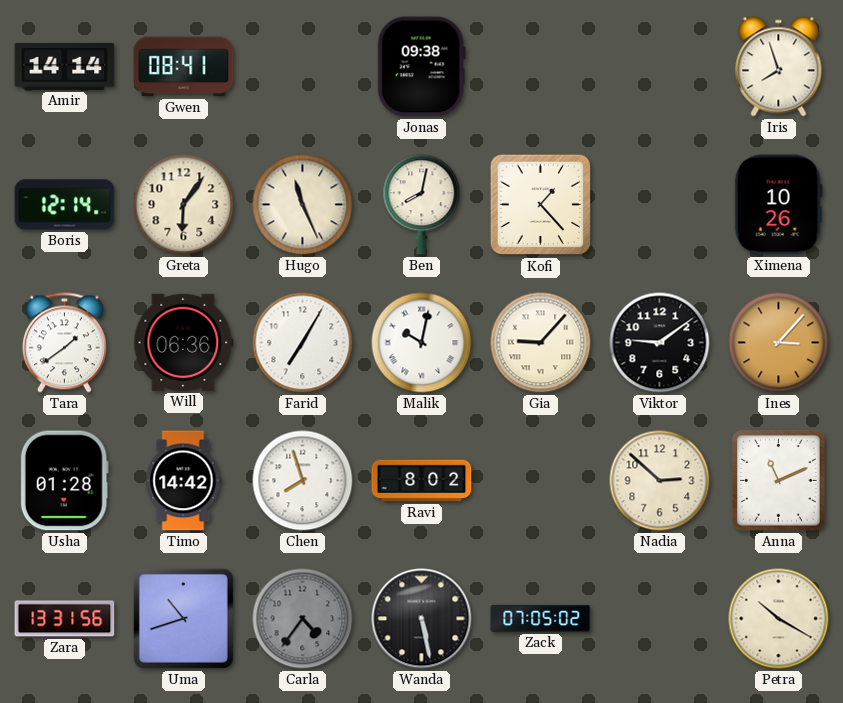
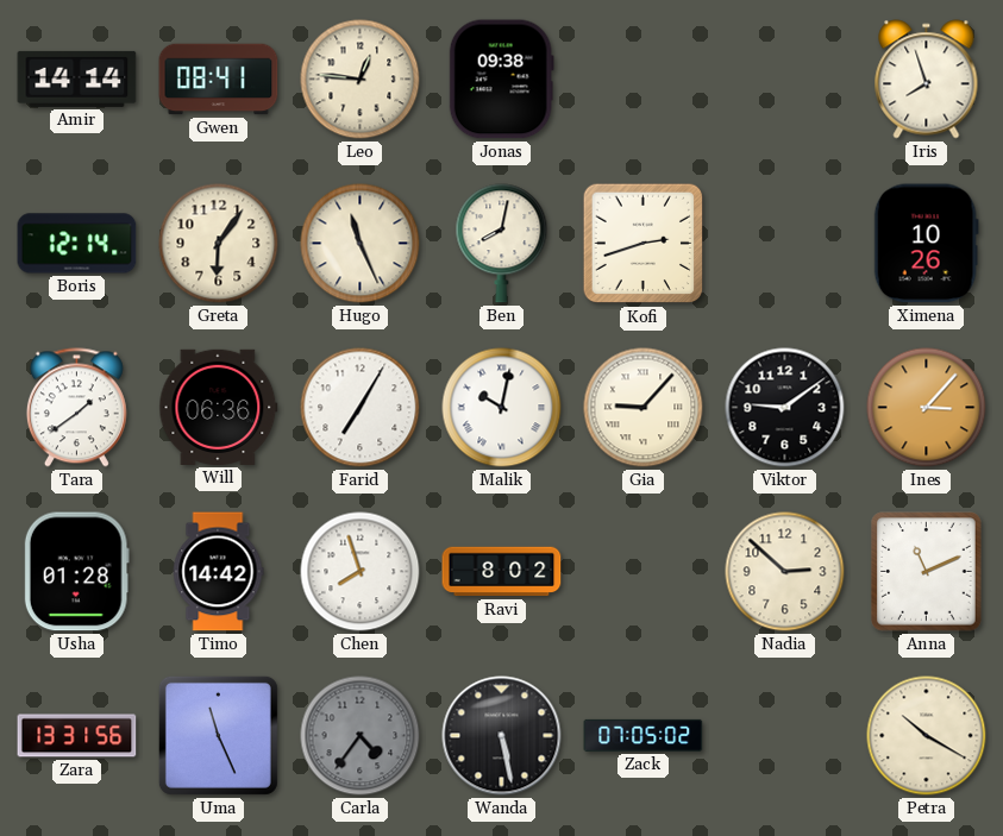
Leo: none -> 12:46
Kofi: 1:23 -> 2:42
Uma: 10:42 -> 11:26
